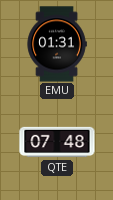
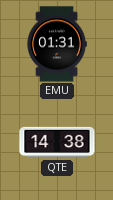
QTE: 07:48 -> 14:38
